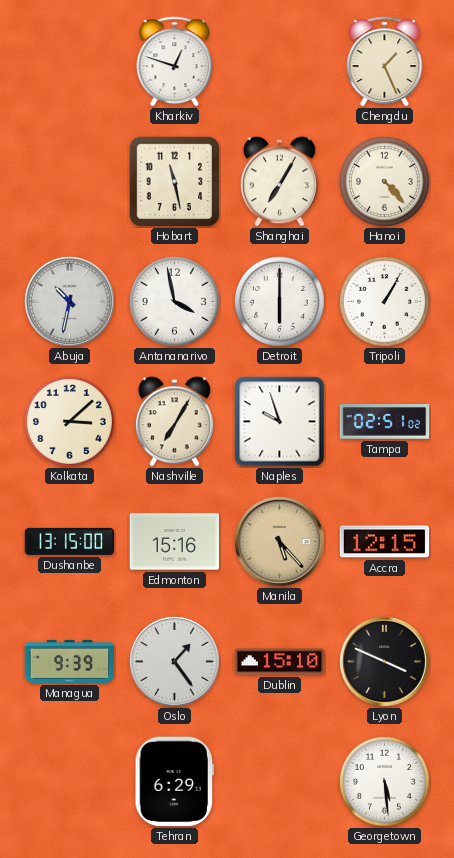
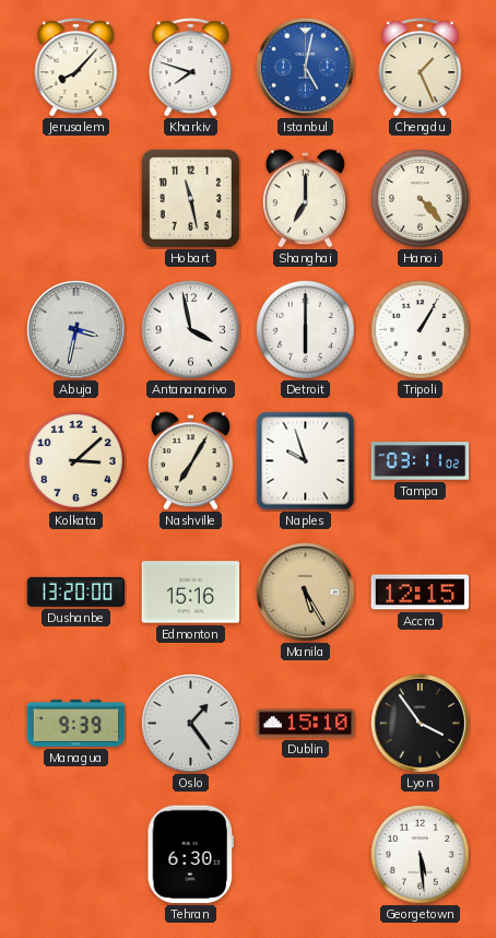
Jerusalem: none -> 8:07
Kharkiv: 12:48 -> 7:48
Istanbul: none -> 5:02
Shanghai: 7:05 -> 7:00
Abuja: 10:32 -> 3:32
Tampa: 02:51 -> 03:11
Dushanbe: 13:15 -> 13:20
Manila: 5:23 -> 5:25
Lyon: 3:49 -> 3:54
Tehran: 6:29 -> 6:30
